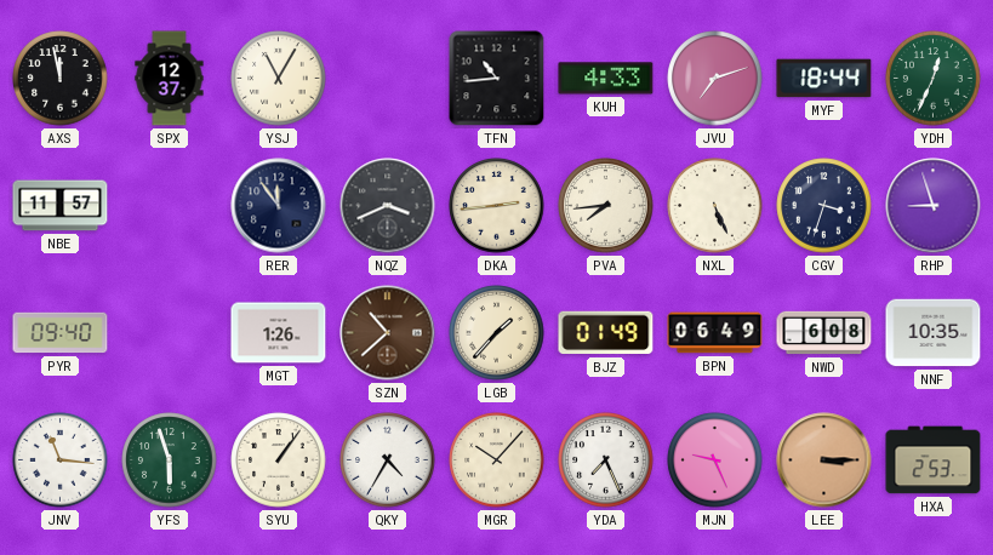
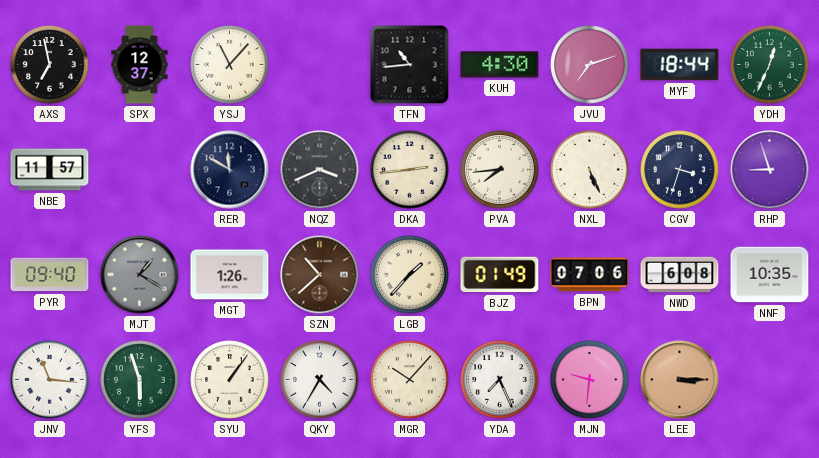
AXS: 11:58 -> 6:58
YSJ: 11:05 -> 11:07
KUH: 4:33 -> 4:30
RER: 11:54 -> 11:50
MJT: none -> 1:20
BPN: 06:49 -> 07:06
MJN: 9:26 -> 9:31
HXA: 2:53 -> none
